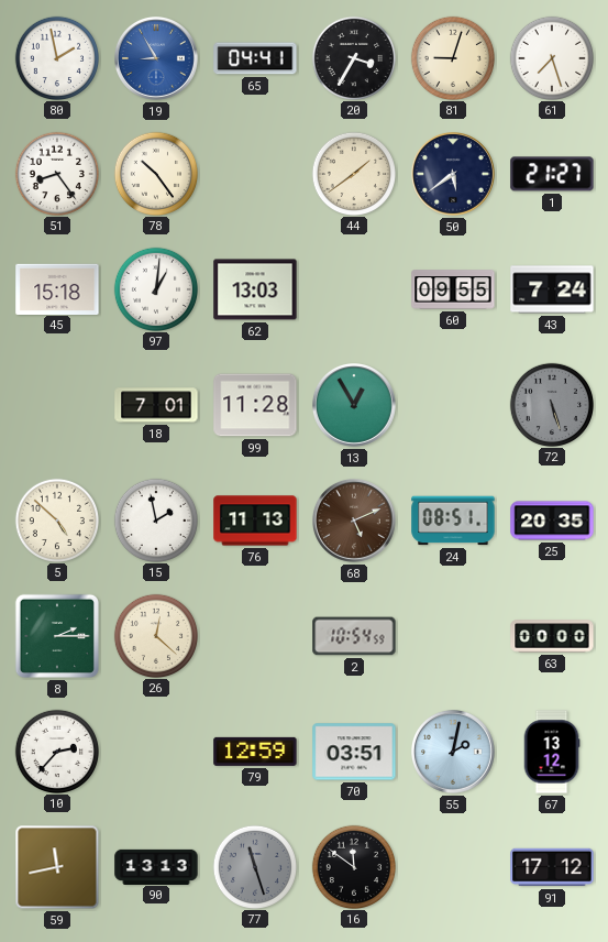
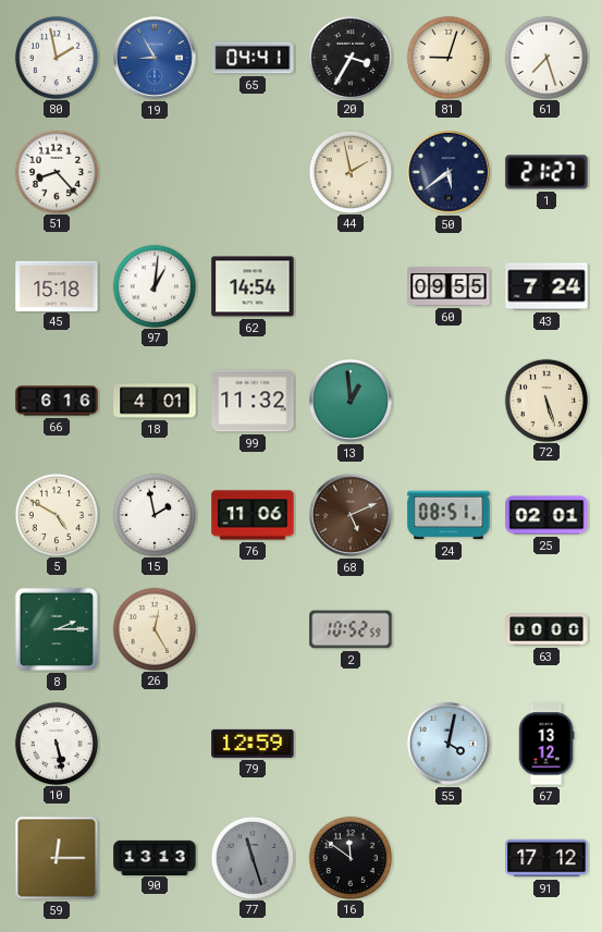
51: 8:24 -> 8:23
78: 10:24 -> none
44: 1:39 -> 1:58
62: 13:03 -> 14:54
66: none -> 6:16
18: 7:01 -> 4:01
99: 11:28 -> 11:32
13: 12:55 -> 12:59
72 dial: grey -> cream
5: 4:52 -> 4:50
76: 11:13 -> 11:06
25: 20:35 -> 02:01
26: 12:22 -> 12:25
2: 10:54 -> 10:52
10: 2:37 -> 5:28
70: 03:51 -> none
55: 2:02 -> 4:02
59: 11:43 -> 12:15
